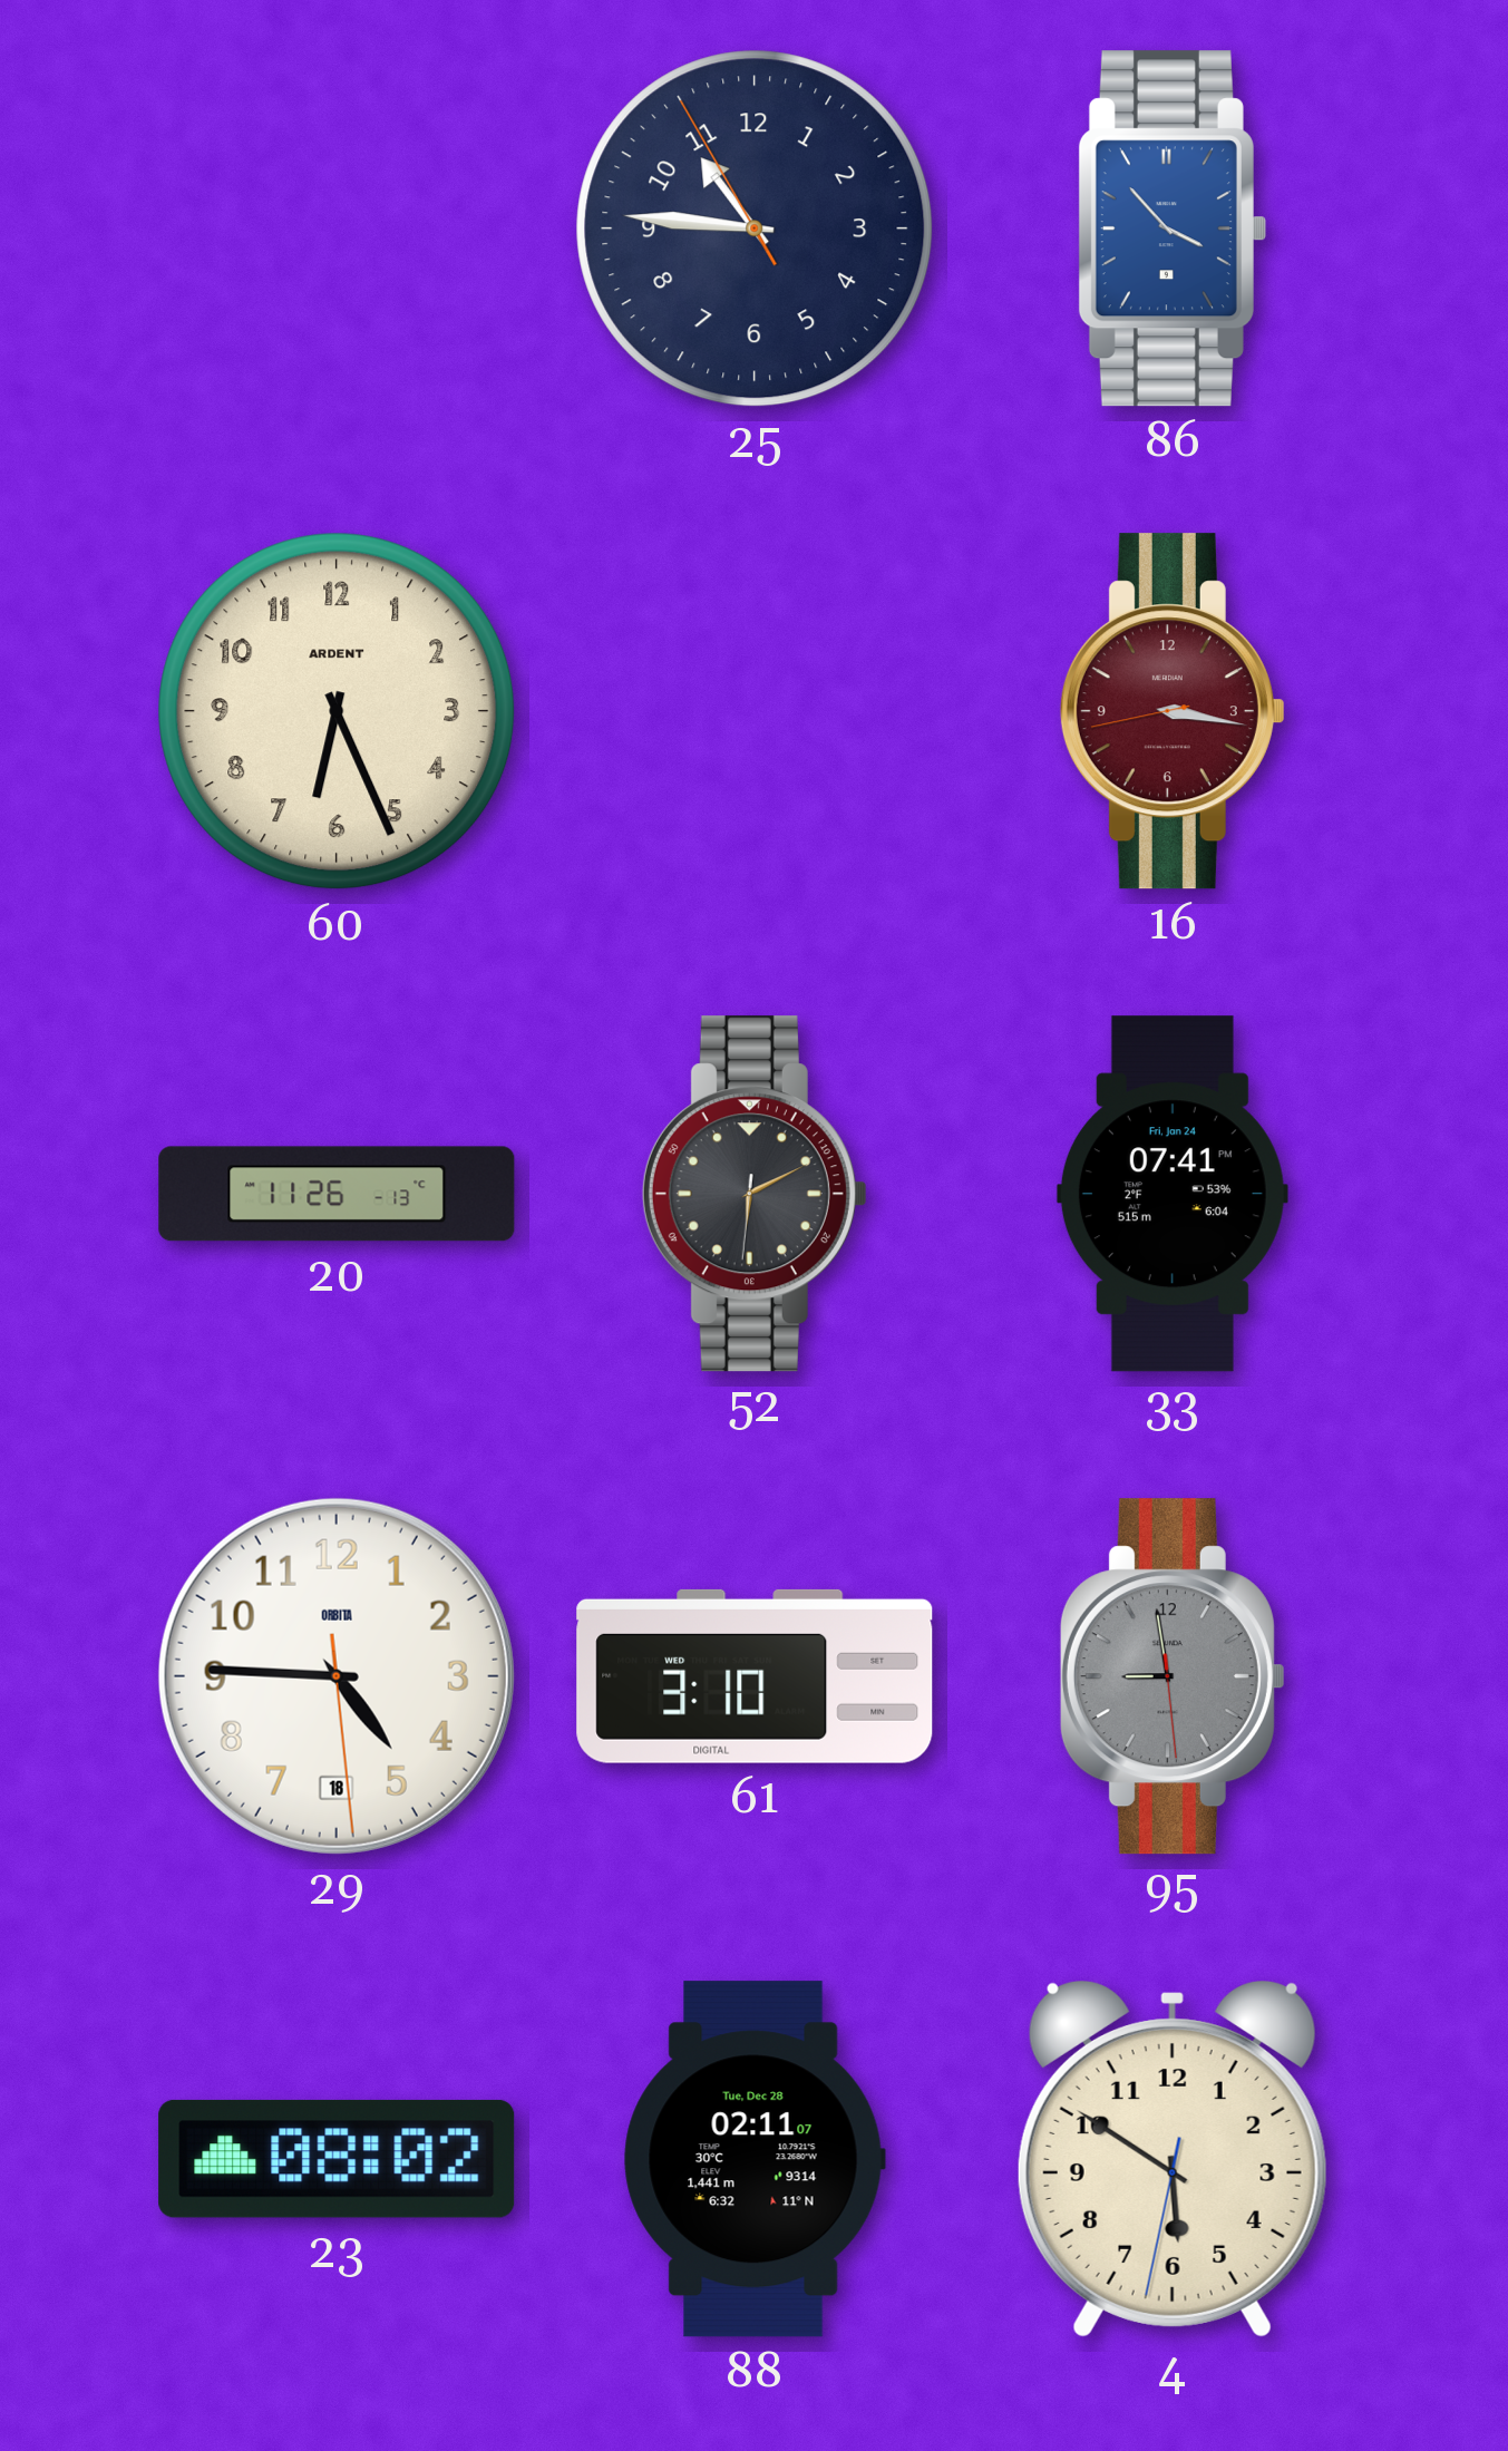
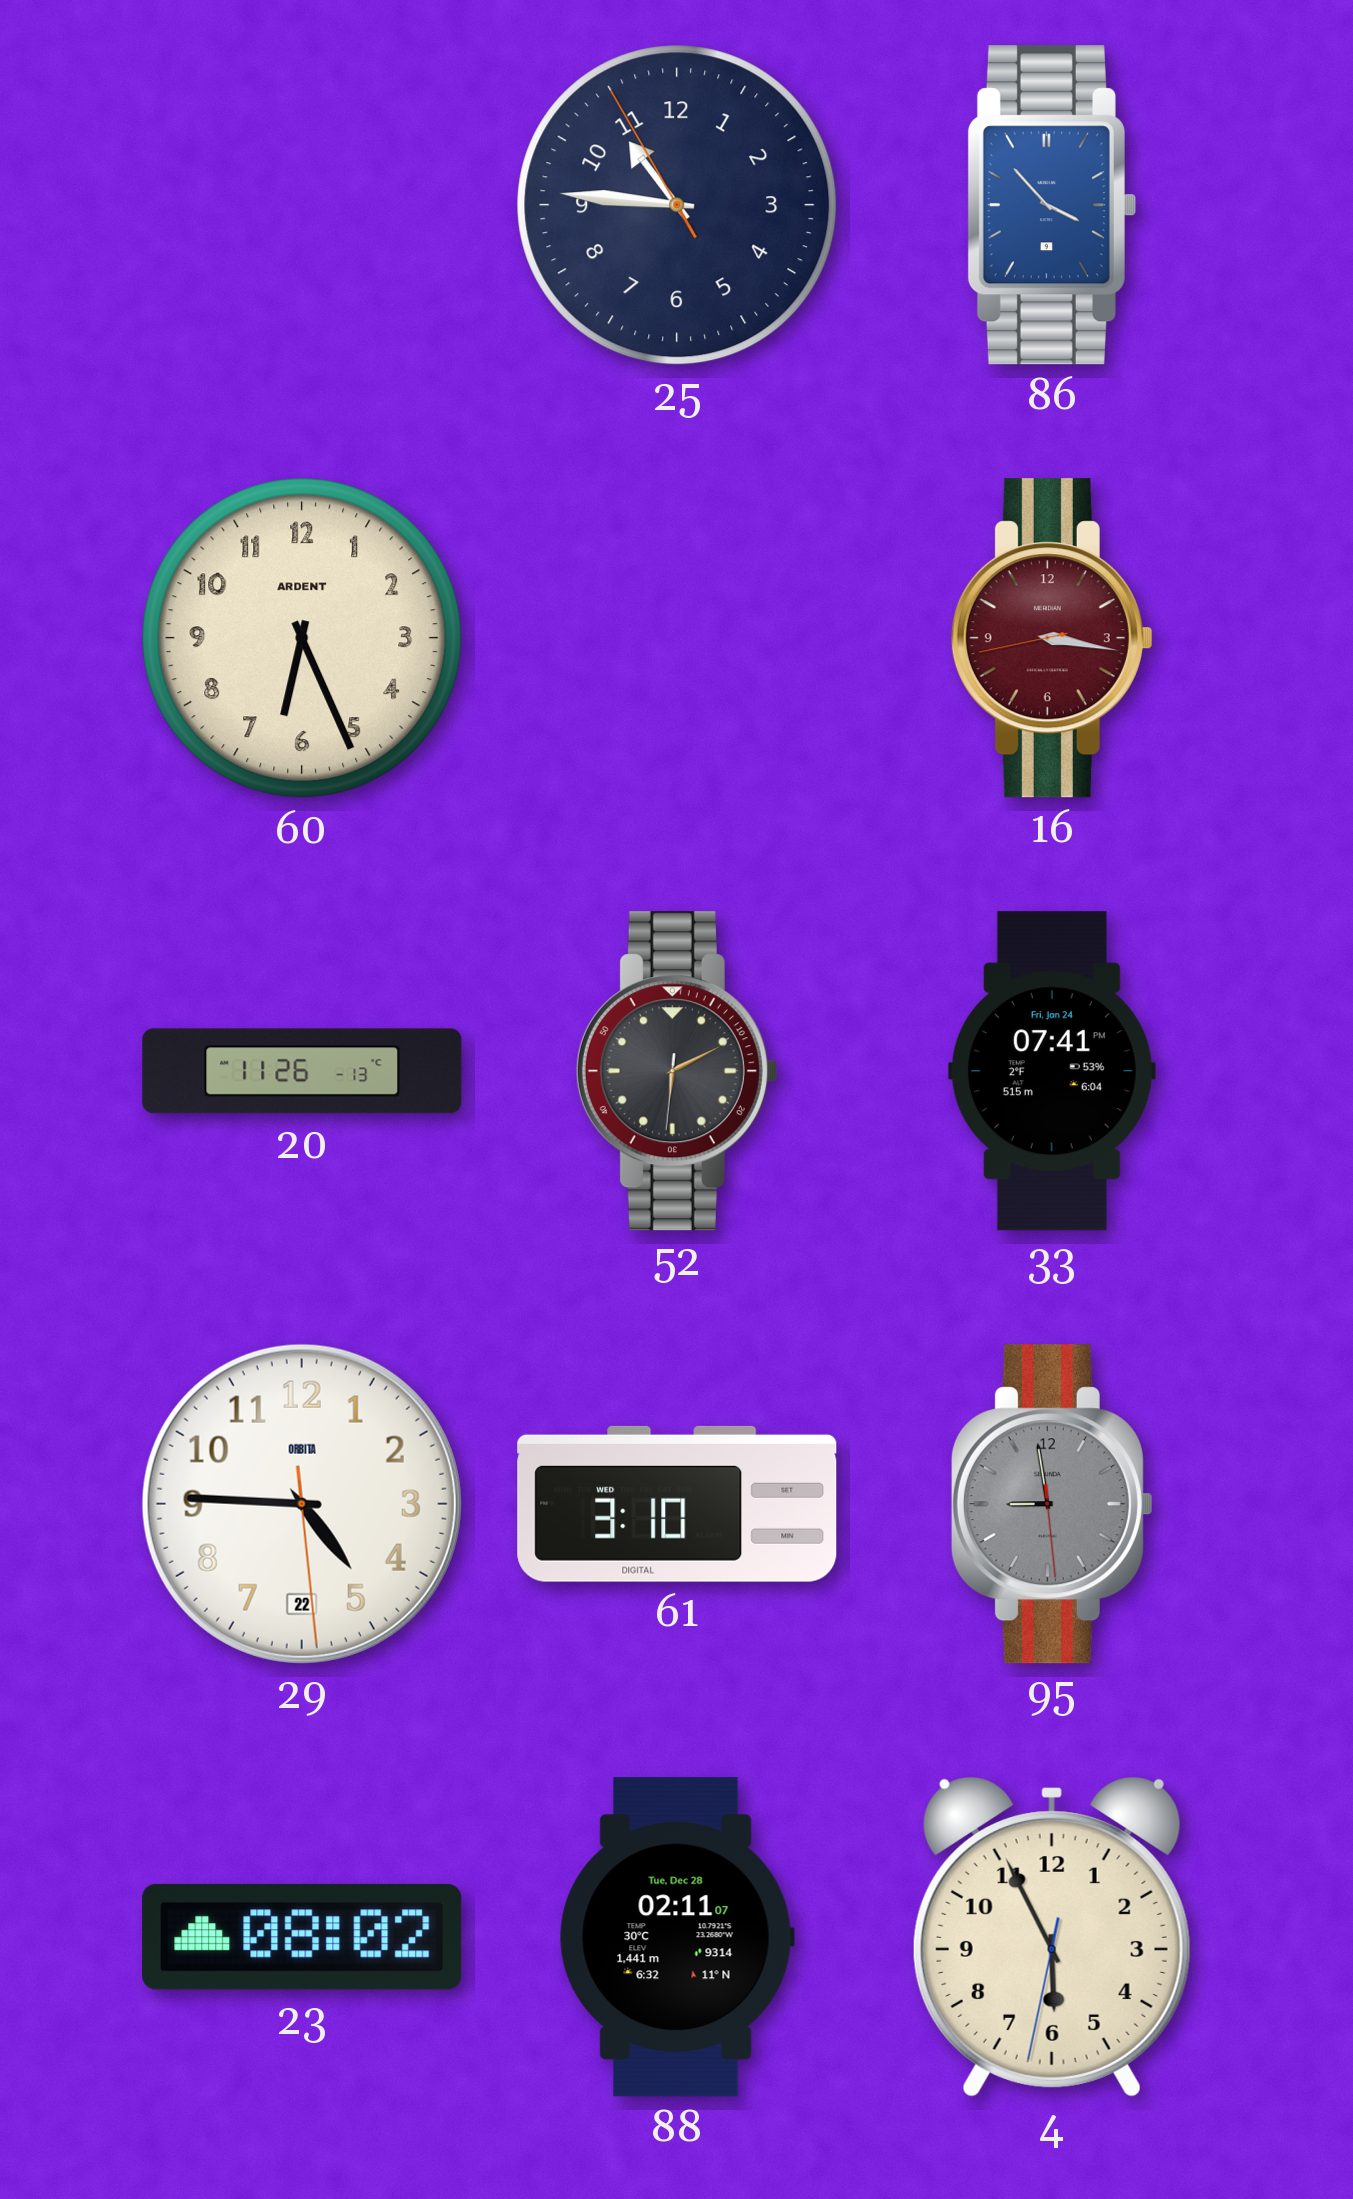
29 date: 18 -> 22
4: 5:50 -> 5:55
